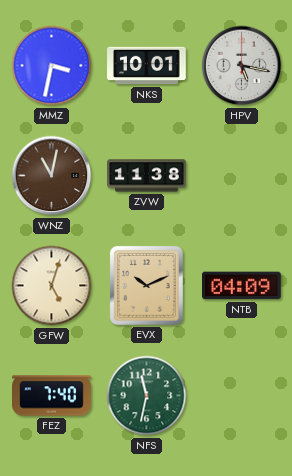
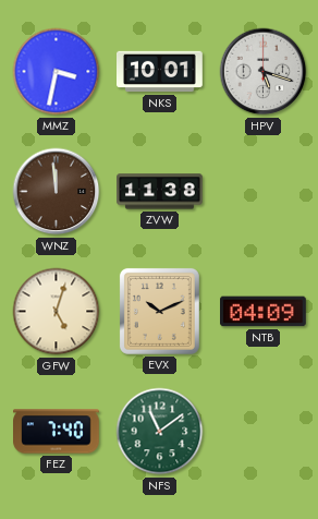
HPV: 5:17 -> 5:18
WNZ: 11:02 -> 11:59
NFS: 11:32 -> 11:09
